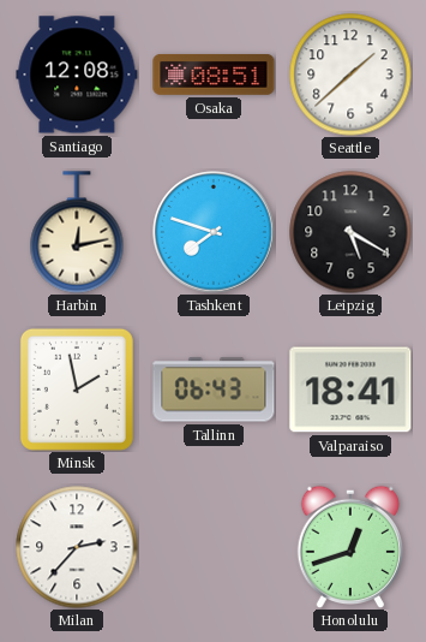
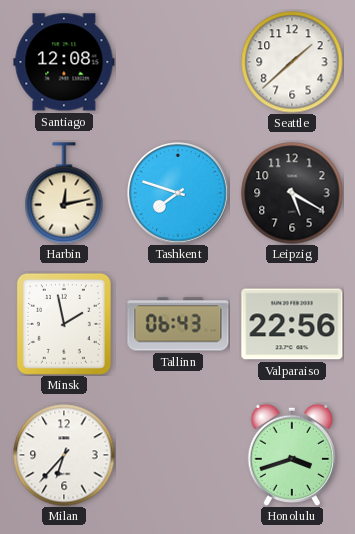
Osaka: 08:51 -> none
Valparaiso: 18:41 -> 22:56
Milan: 2:37 -> 6:37
Honolulu: 12:42 -> 3:42
